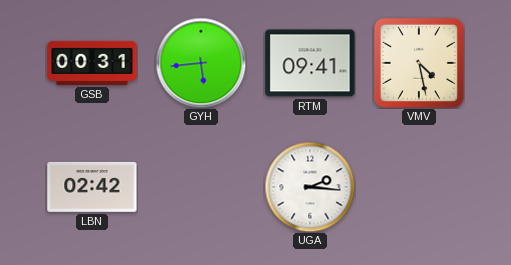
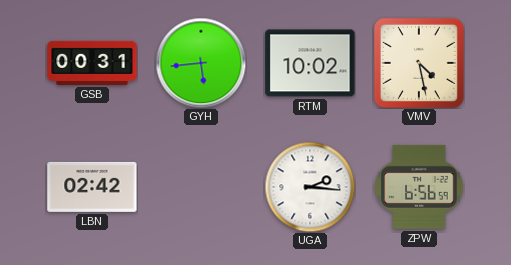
RTM: 09:41 -> 10:02
ZPW: none -> 6:56
